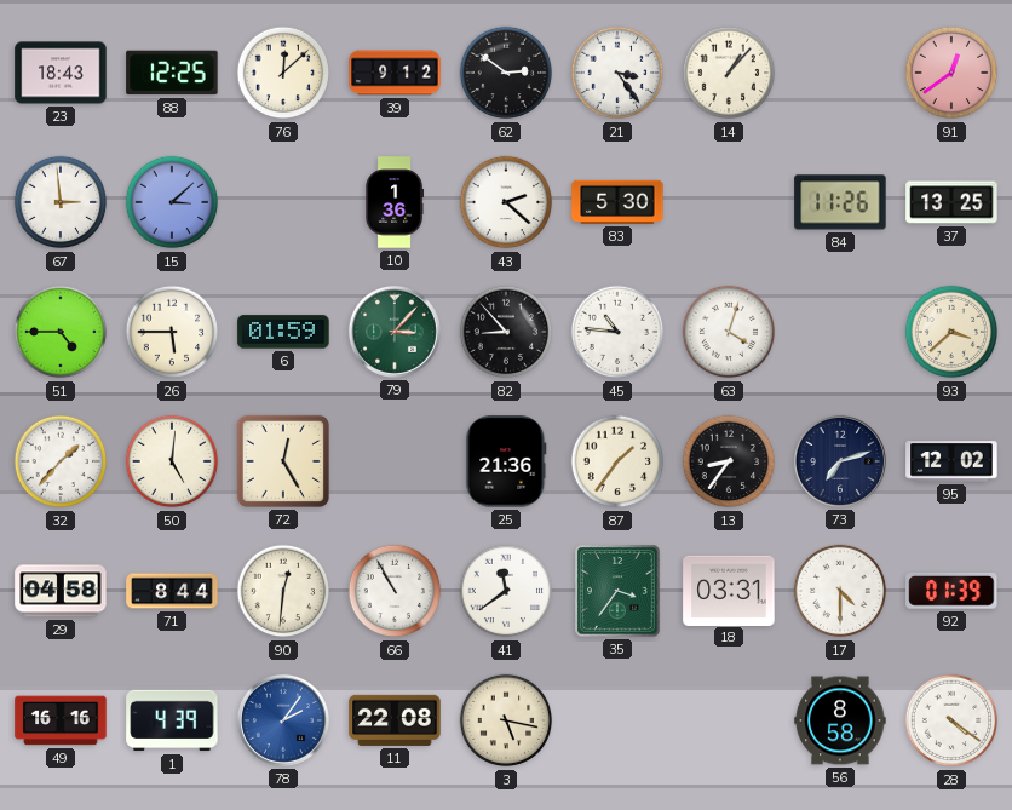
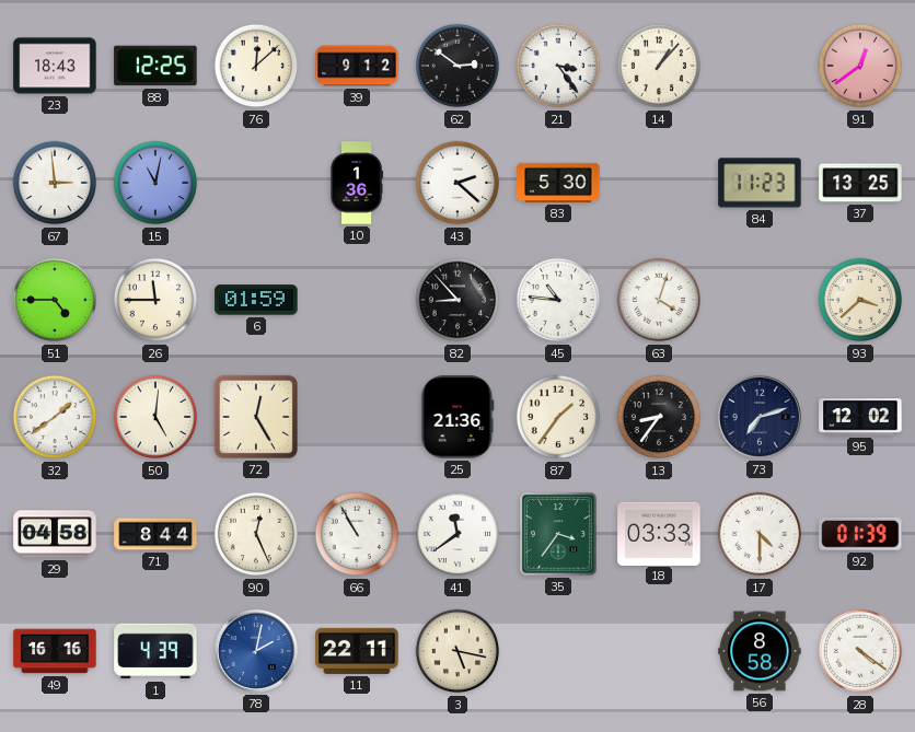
15: 3:08 -> 11:02
84: 11:26 -> 11:23
26: 5:45 -> 11:45
79: 3:07 -> none
32: 1:37 -> 1:39
90: 12:31 -> 12:26
18: 03:31 -> 03:33
78: 2:06 -> 2:02
11: 22:08 -> 22:11
